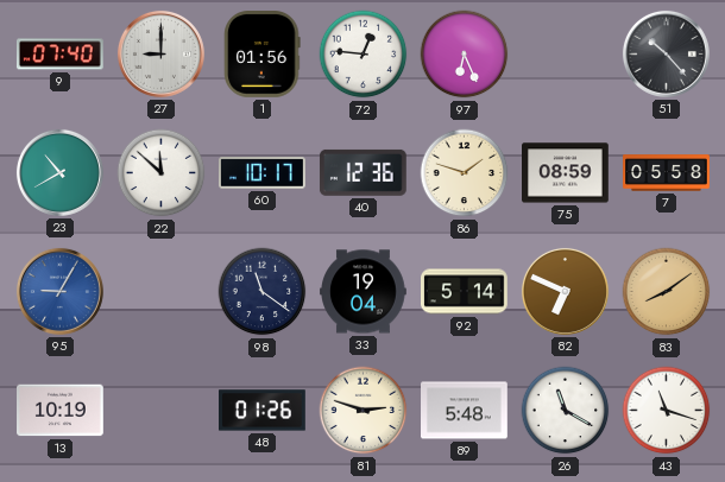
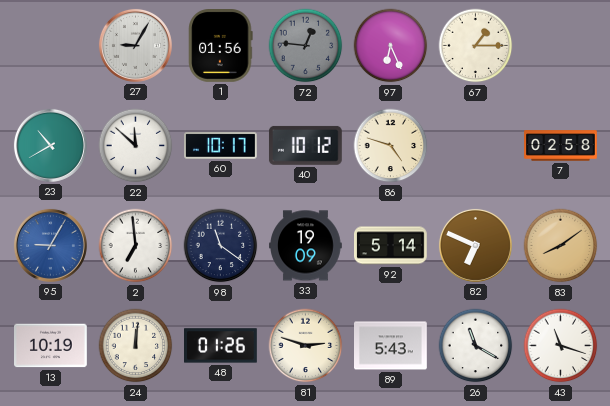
9: 07:40 -> none
27: 9:00 -> 9:05
72 dial: white -> grey
67: none -> 1:15
51: 10:23 -> none
40: 12:36 -> 10:12
86: 1:48 -> 4:48
75: 08:59 -> none
7: 05:58 -> 02:58
2: none -> 6:59
33: 19:04 -> 19:09
24: none -> 12:01
89: 5:48 -> 5:43
